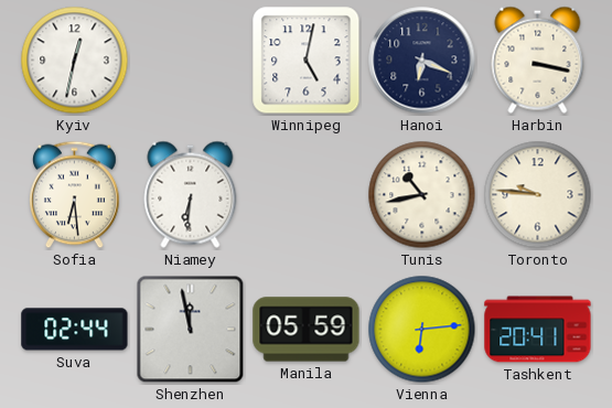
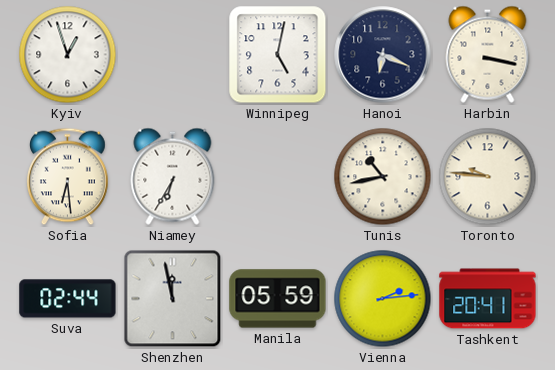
Kyiv: 12:32 -> 12:57
Niamey: 6:31 -> 6:35
Vienna: 6:14 -> 2:14
